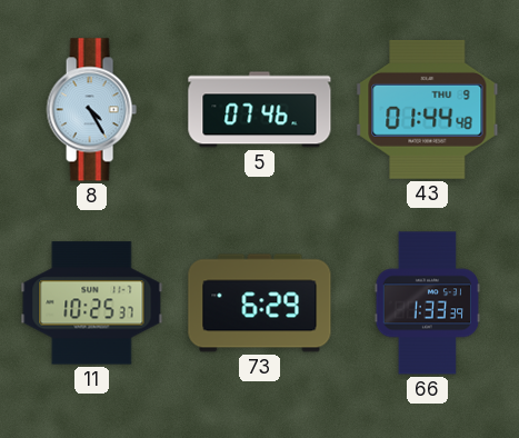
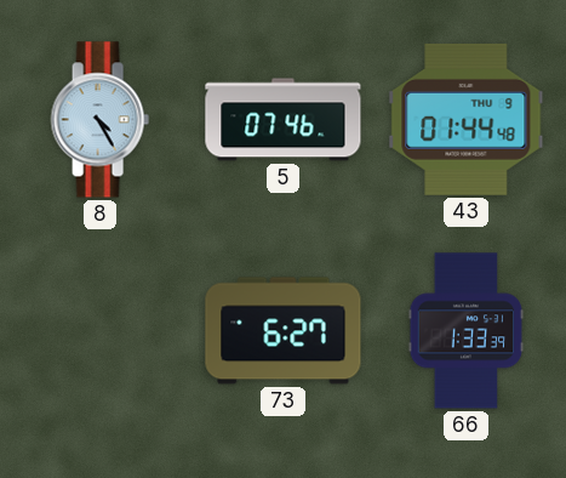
11: 10:25 -> none
73: 6:29 -> 6:27
